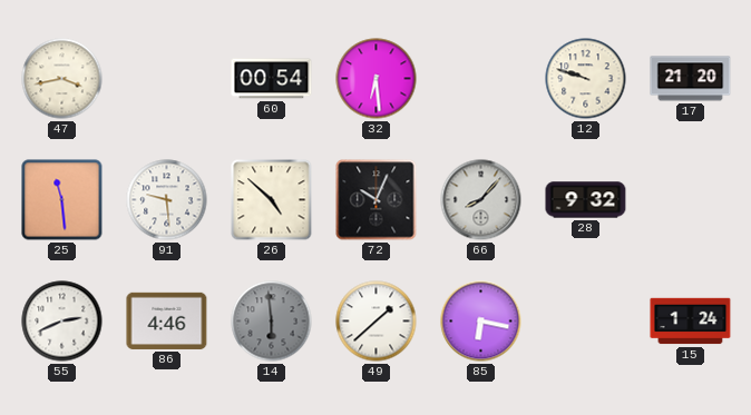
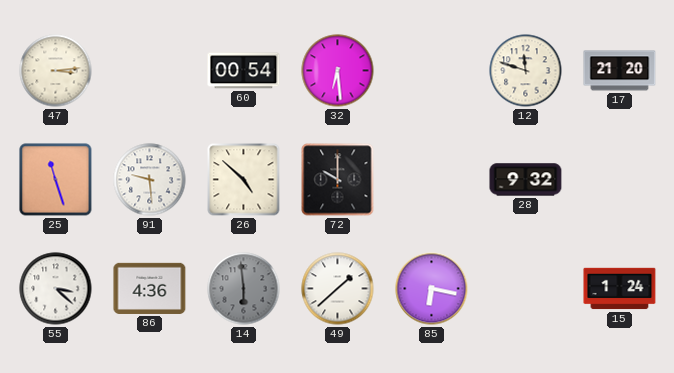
47: 3:43 -> 3:14
12: 9:48 -> 11:48
25: 11:29 -> 11:27
72: 10:04 -> 10:00
66: 8:07 -> none
55: 2:41 -> 3:22
86: 4:46 -> 4:36
